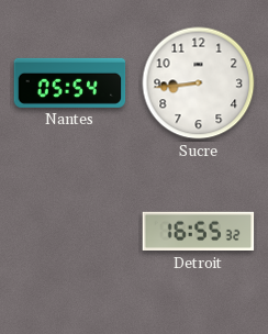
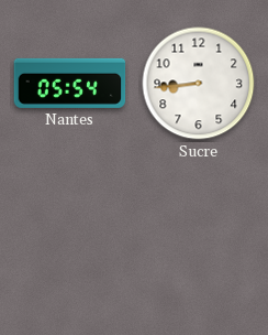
Detroit: 16:55 -> none
